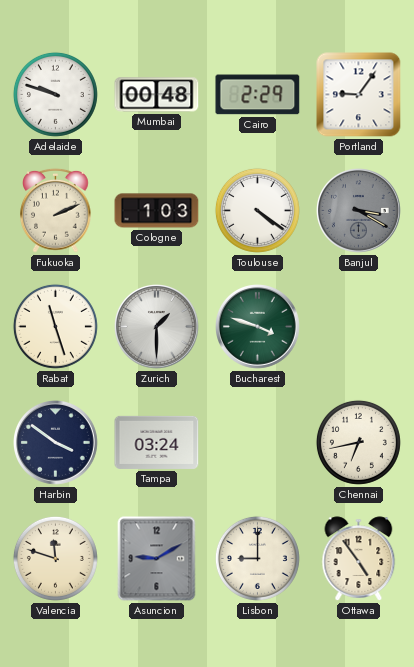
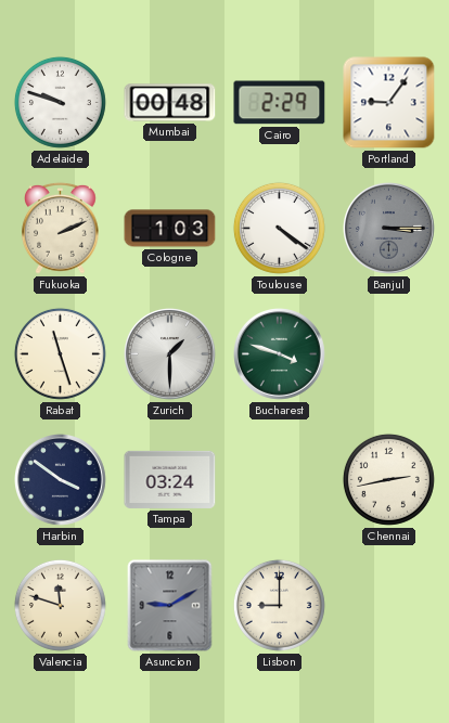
Banjul: 3:20 -> 3:15
Chennai: 6:43 -> 2:43
Ottawa: 4:54 -> none
